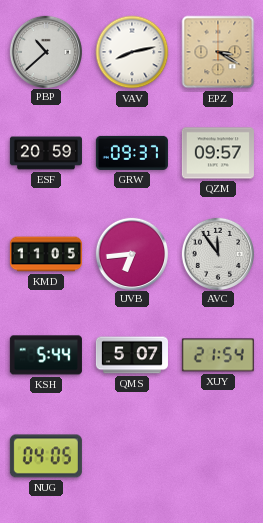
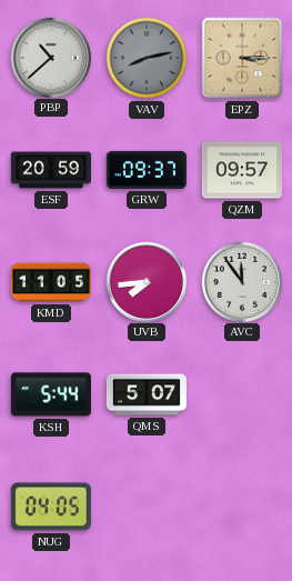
VAV dial: white -> grey
EPZ: 3:20 -> 3:15
UVB: 6:44 -> 7:44
XUY: 21:54 -> none
